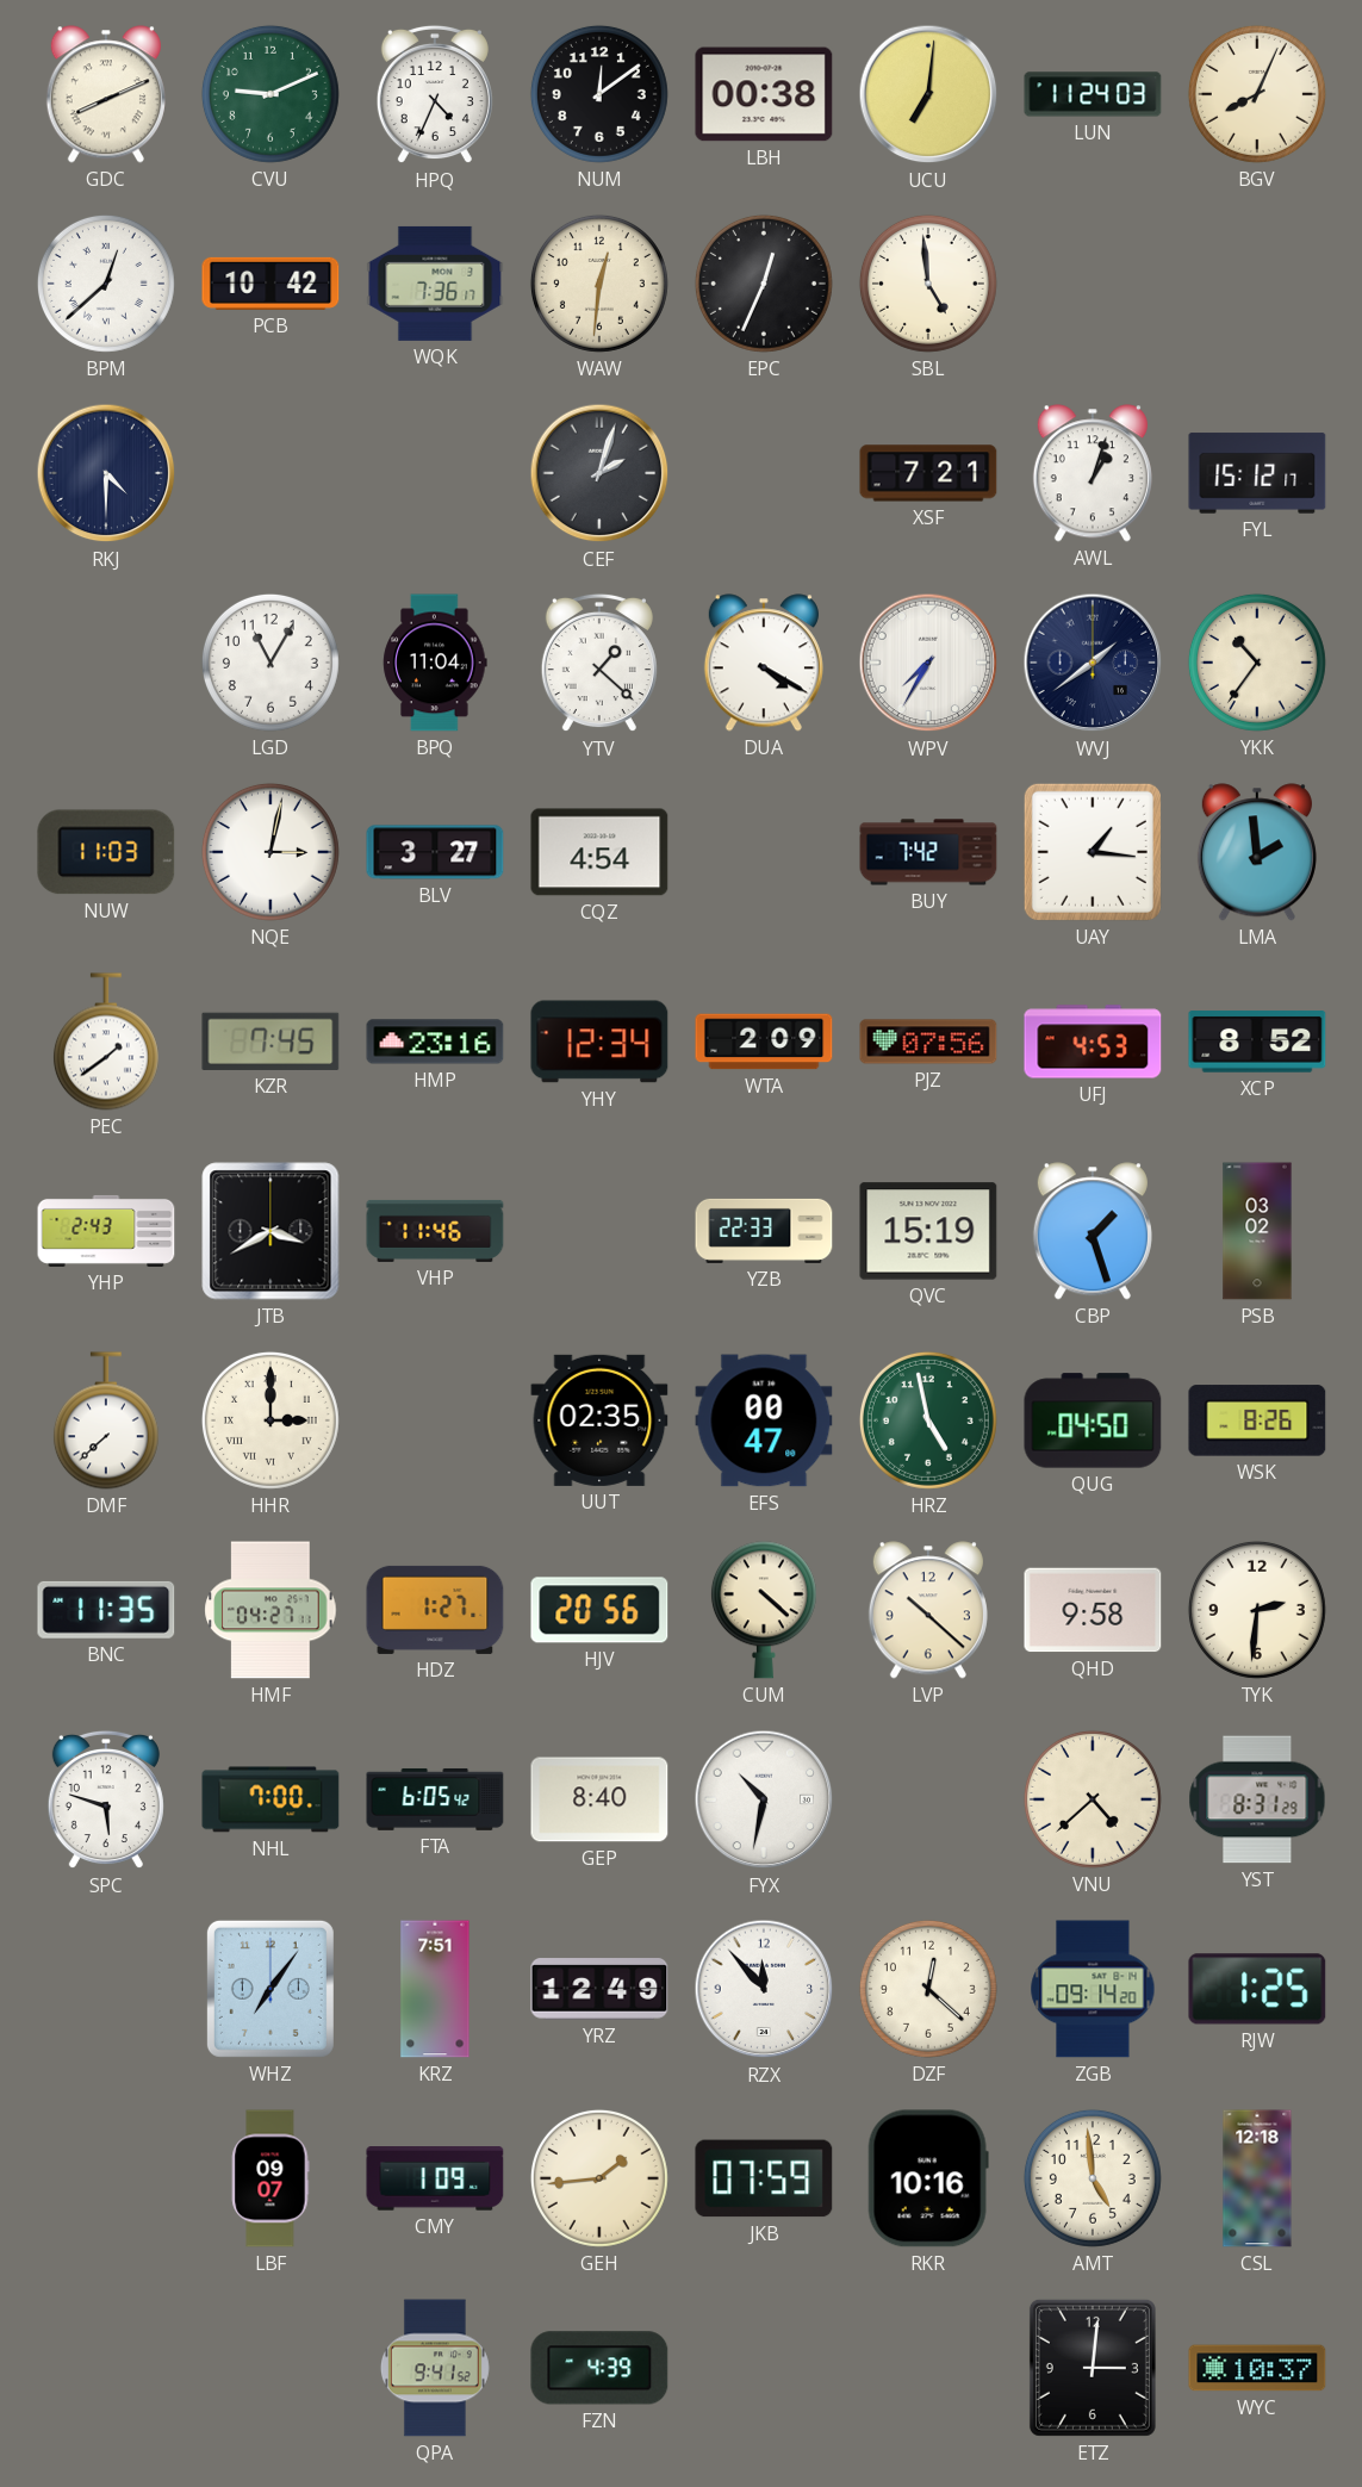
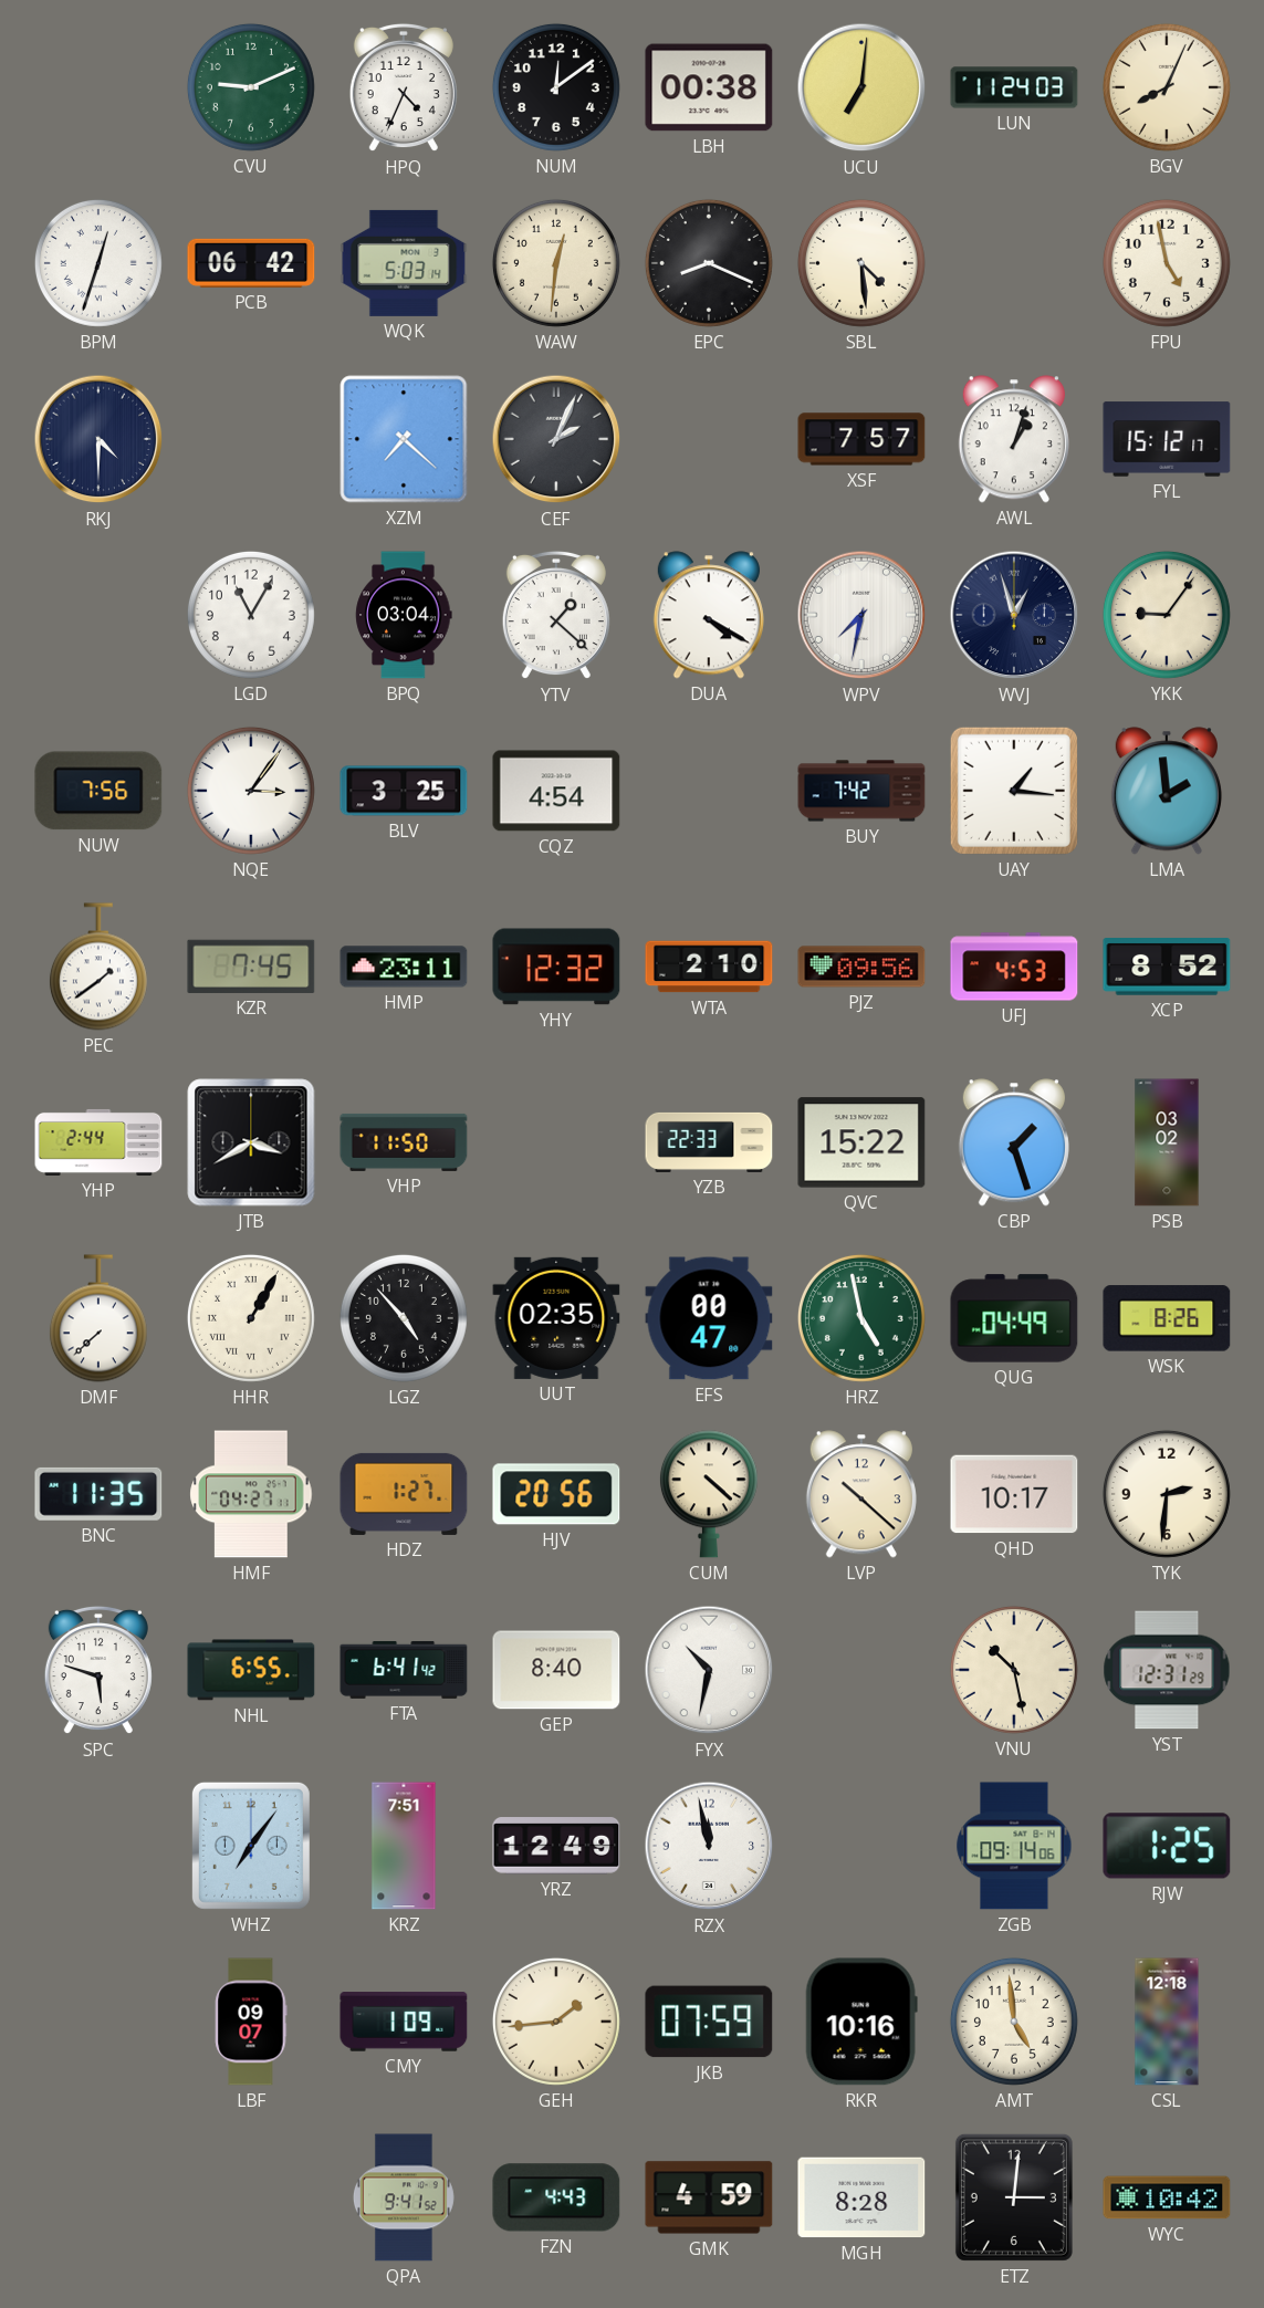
GDC: 8:11 -> none
BPM: 12:38 -> 12:33
PCB: 10:42 -> 06:42
WQK: 7:36 -> 5:03
EPC: 12:34 -> 8:19
SBL: 4:59 -> 4:29
FPU: none -> 4:58
XZM: none -> 7:22
CEF: 2:03 -> 2:04
XSF: 7:21 -> 7:57
BPQ: 11:04 -> 03:04
WPV: 7:35 -> 7:32
WVJ: 1:39 -> 12:57
YKK: 10:36 -> 9:06
NUW: 11:03 -> 7:56
NQE: 3:02 -> 3:06
BLV: 3:27 -> 3:25
HMP: 23:16 -> 23:11
YHY: 12:34 -> 12:32
WTA: 2:09 -> 2:10
PJZ: 07:56 -> 09:56
YHP: 2:43 -> 2:44
VHP: 11:46 -> 11:50
QVC: 15:19 -> 15:22
HHR: 3:00 -> 1:05
LGZ: none -> 4:53
QUG: 04:50 -> 04:49
QHD: 9:58 -> 10:17
NHL: 7:00 -> 6:55
FTA: 6:05 -> 6:41
VNU: 4:38 -> 10:28
YST: 8:31 -> 12:31
RZX: 11:53 -> 11:58
DZF: 12:22 -> none
ZGB: 09:14:20 -> 09:14:06
FZN: 4:39 -> 4:43
GMK: none -> 4:59
MGH: none -> 8:28
WYC: 10:37 -> 10:42
